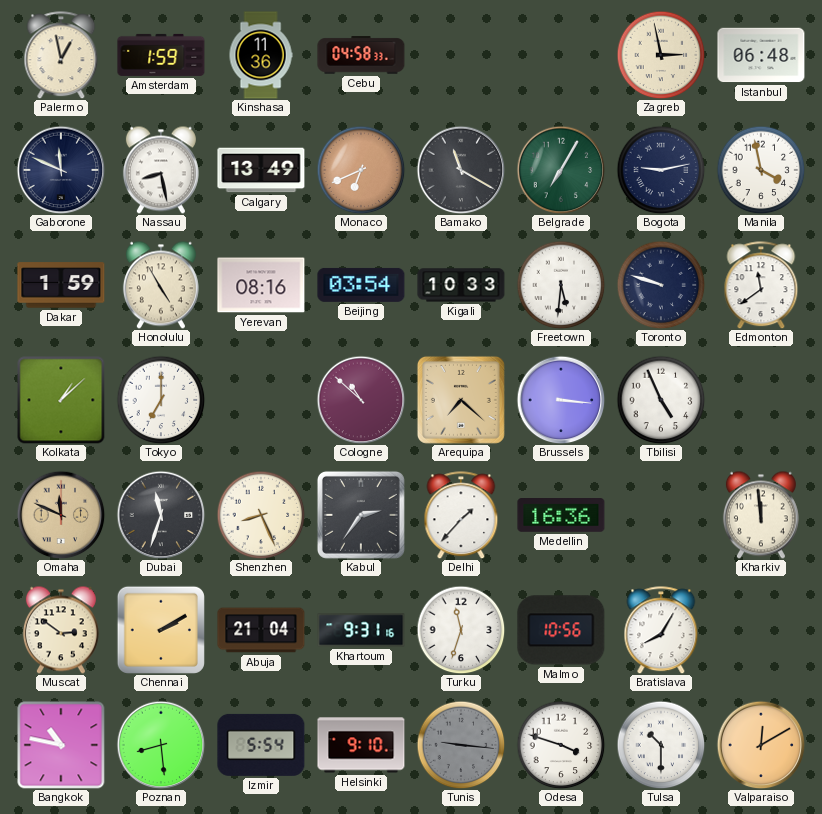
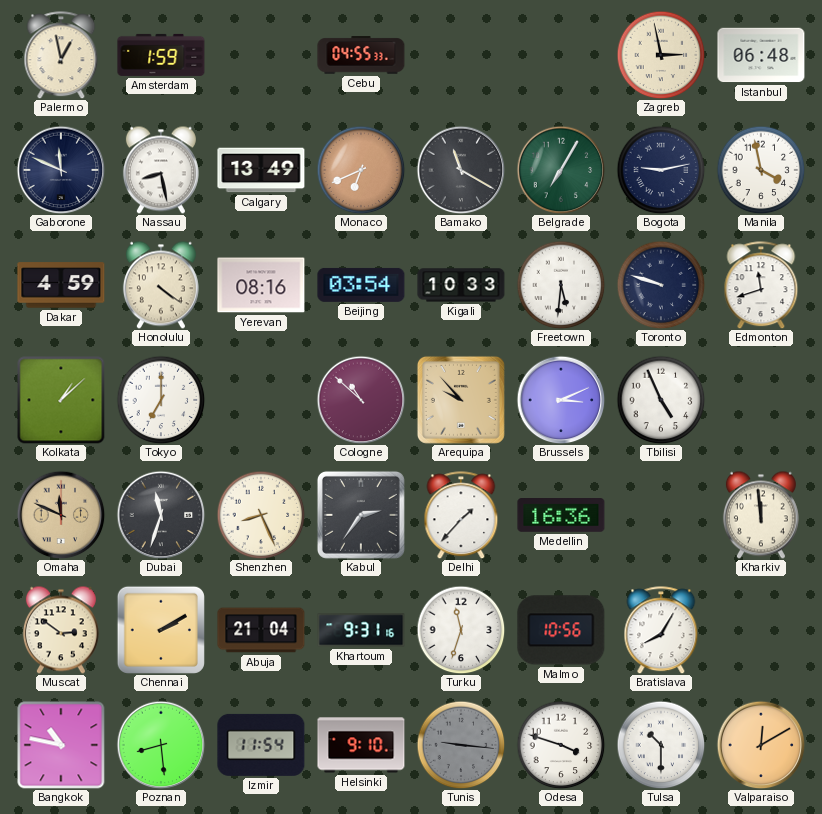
Kinshasa: 11:36 -> none
Cebu: 04:58 -> 04:55
Dakar: 1:59 -> 4:59
Honolulu: 4:55 -> 4:21
Edmonton: 11:39 -> 11:42
Arequipa: 7:22 -> 9:53
Brussels: 3:16 -> 3:11
Izmir: 5:54 -> 11:54
